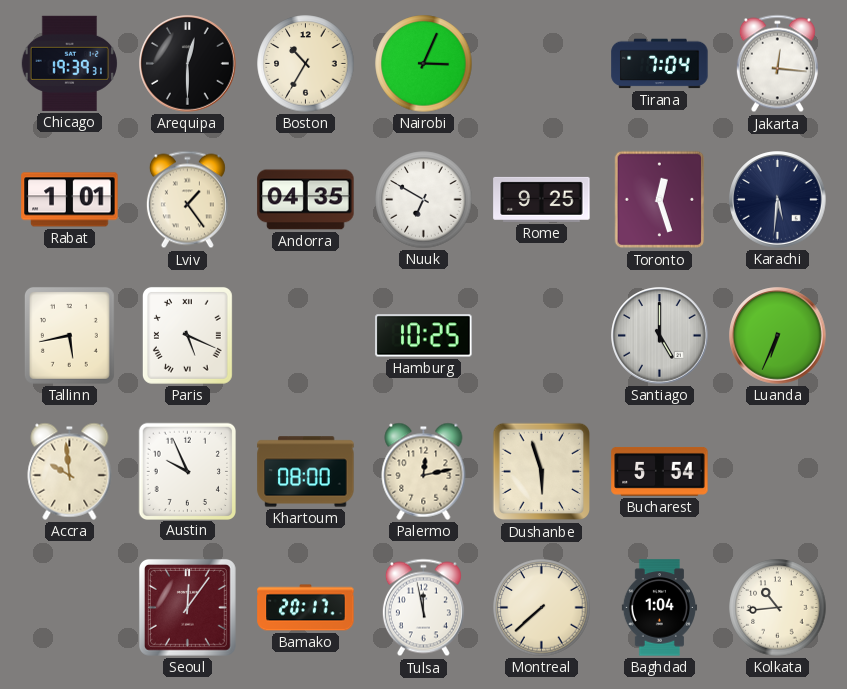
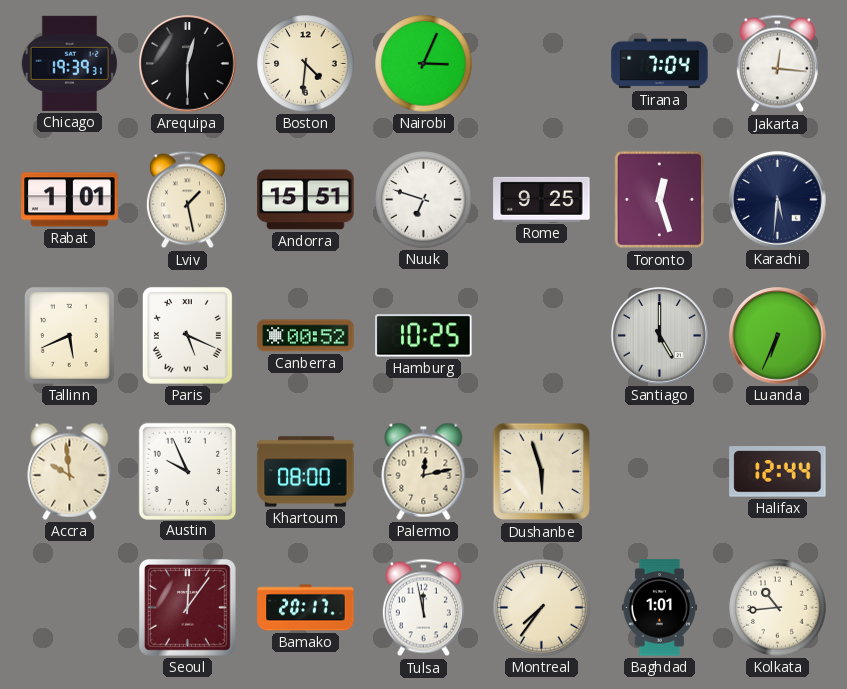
Boston: 10:35 -> 4:31
Lviv: 1:24 -> 1:28
Andorra: 04:35 -> 15:51
Nuuk: 6:50 -> 6:48
Tallinn: 5:43 -> 5:41
Canberra: none -> 00:52
Bucharest: 5:54 -> none
Halifax: none -> 12:44
Montreal: 7:38 -> 7:36
Baghdad: 1:04 -> 1:01
